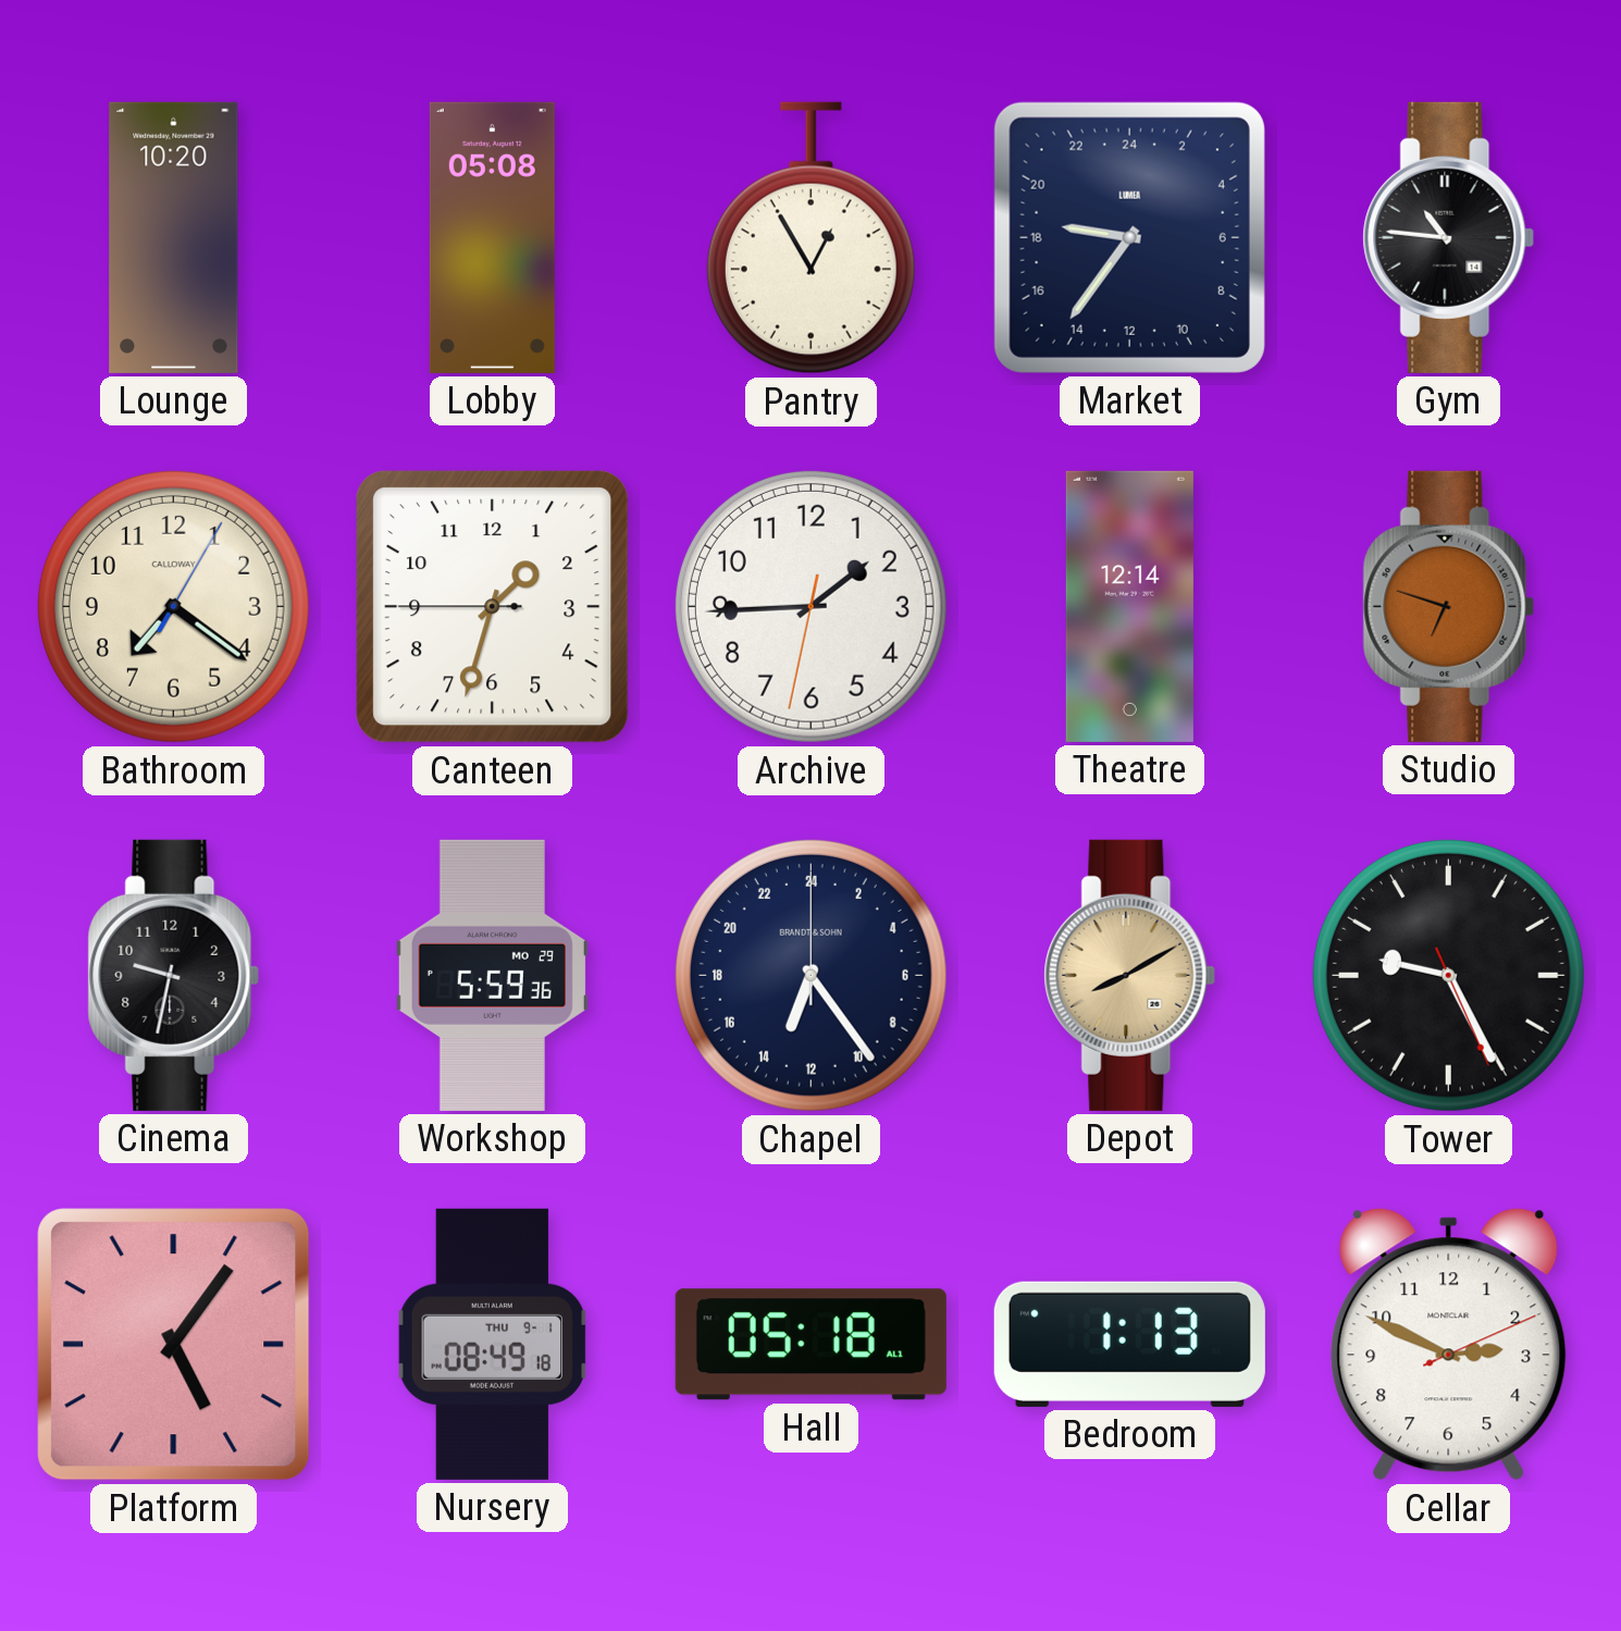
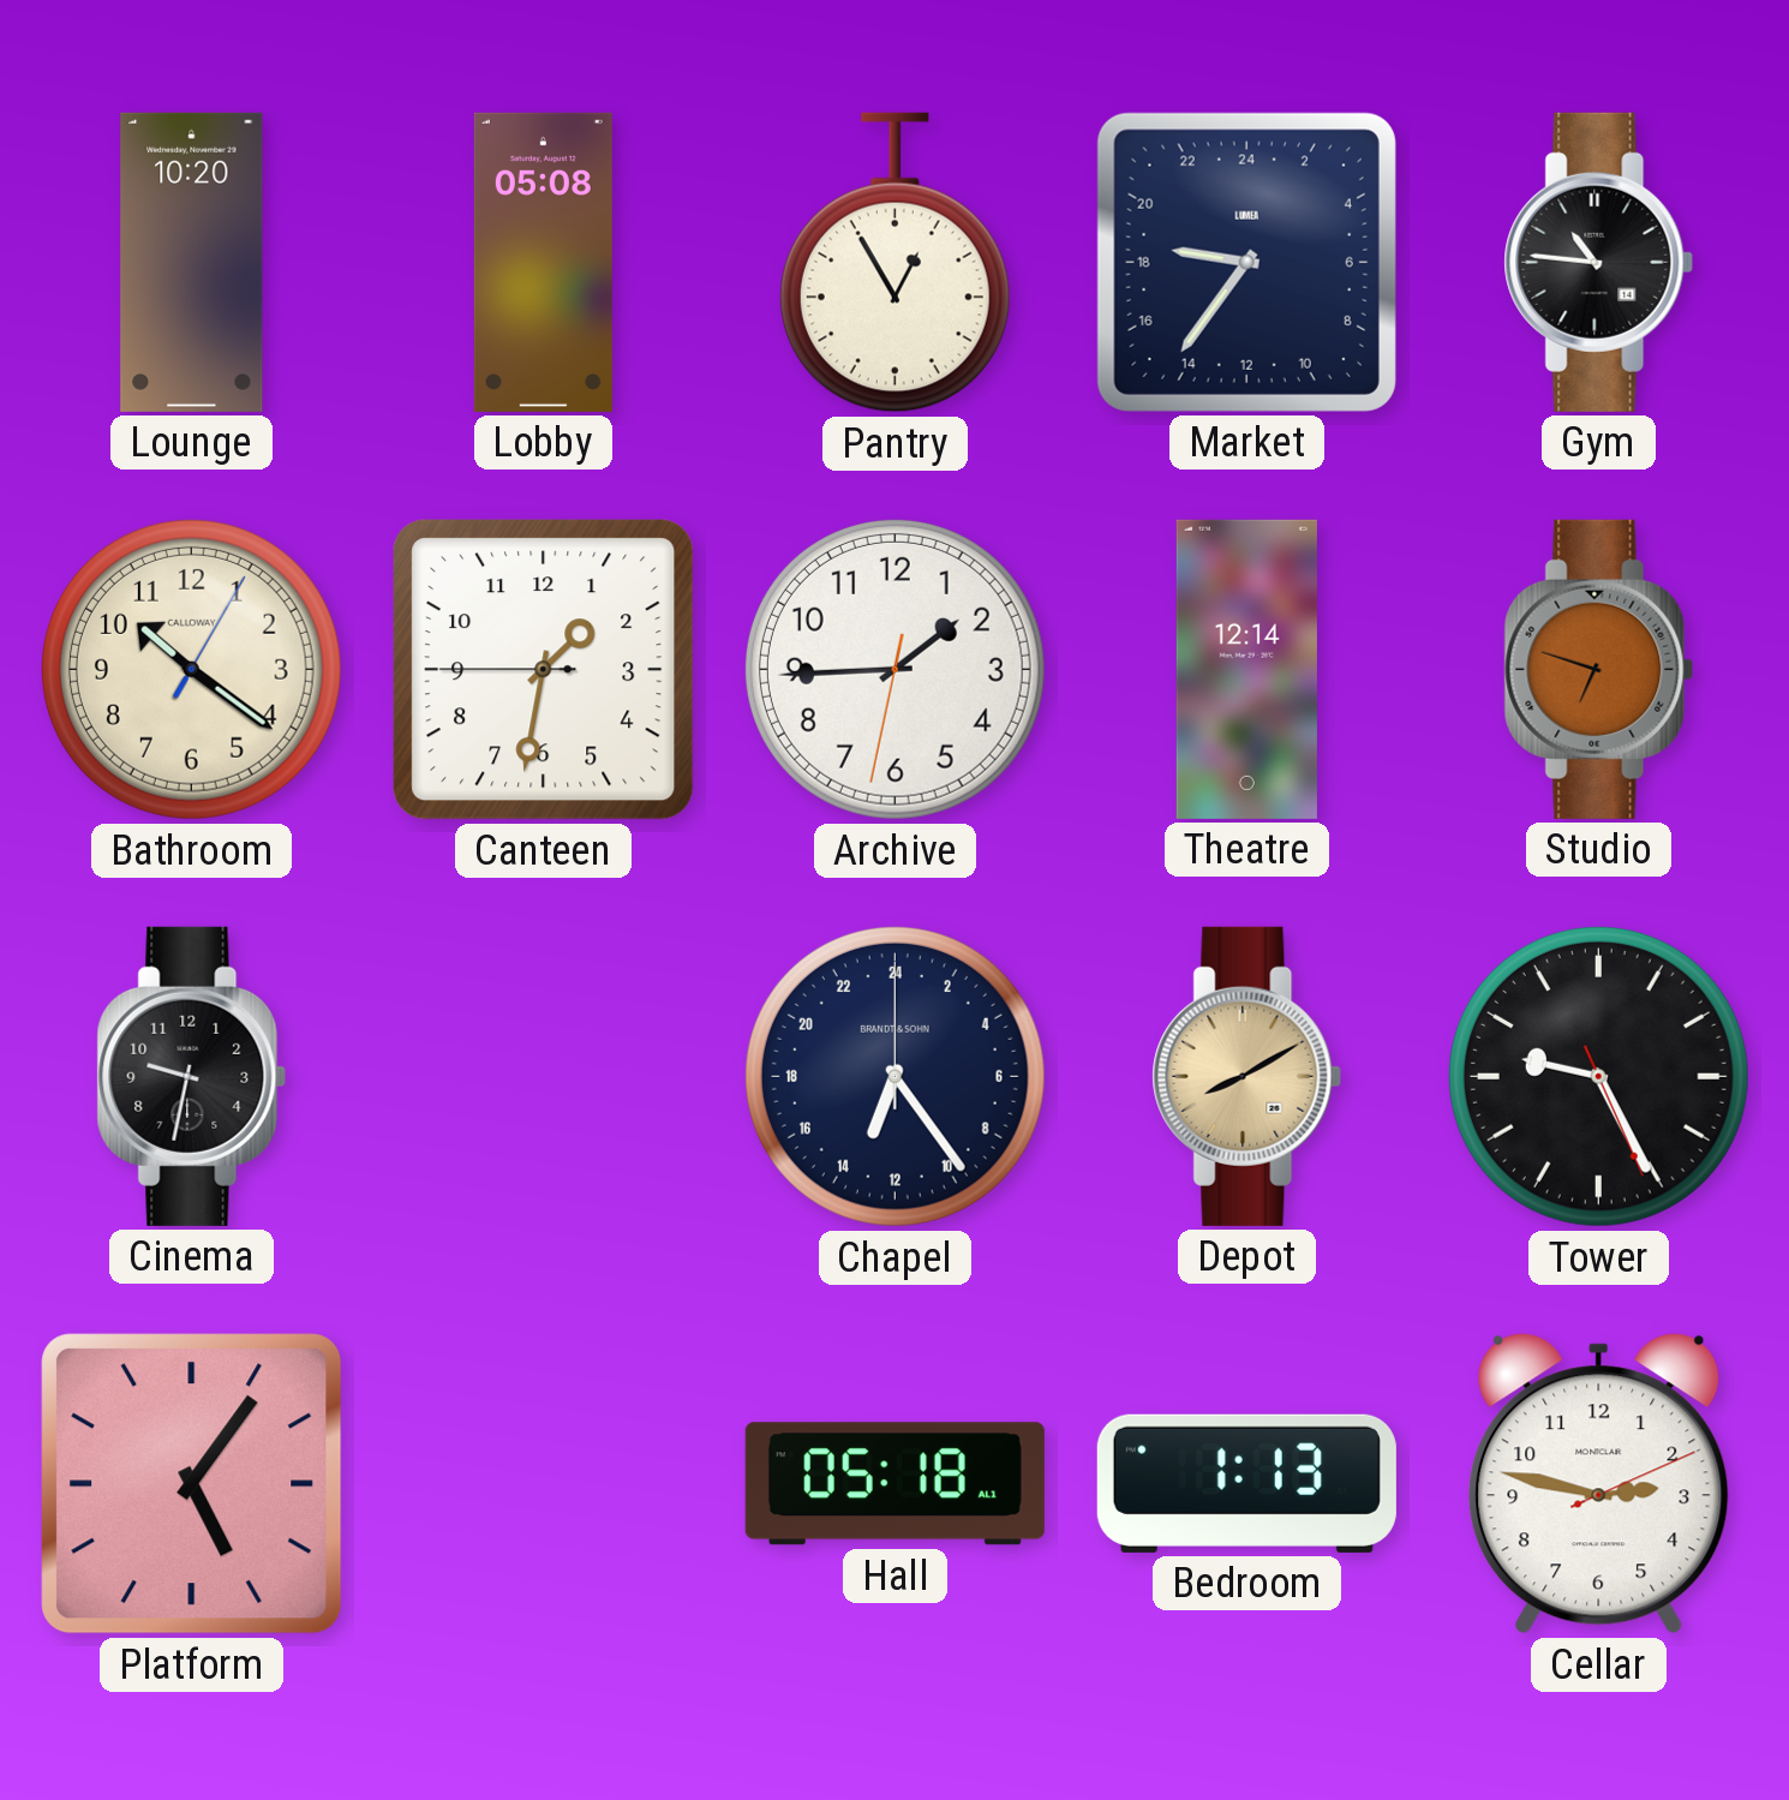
Bathroom: 7:21 -> 10:21
Canteen: 1:32 -> 1:31
Workshop: 5:59 -> none
Nursery: 08:49 -> none
Cellar: 2:49 -> 2:47
